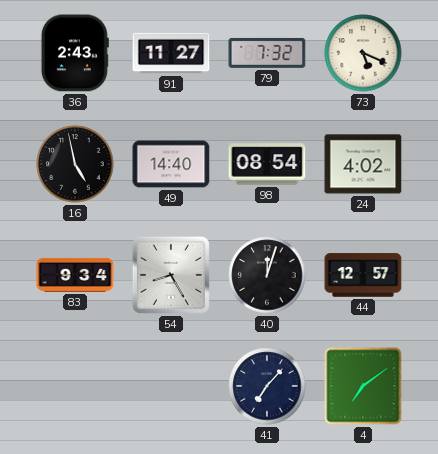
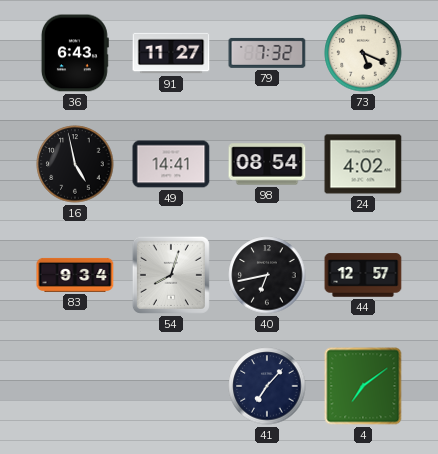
36: 2:43 -> 6:43
49: 14:40 -> 14:41
54: 8:25 -> 8:03
40: 12:03 -> 6:43
